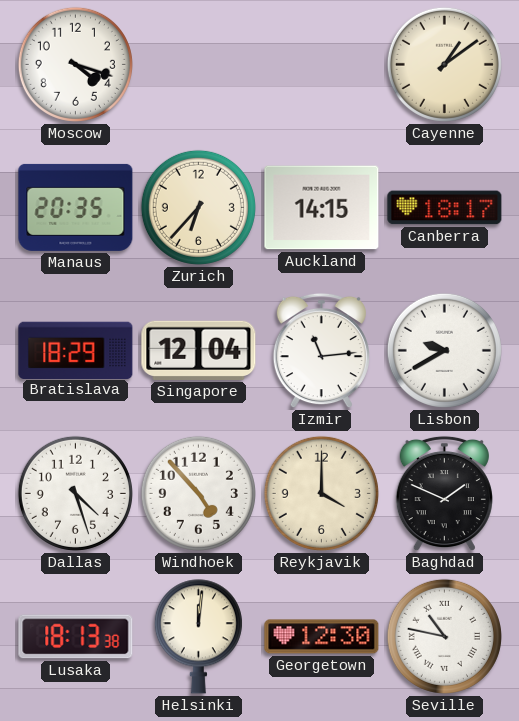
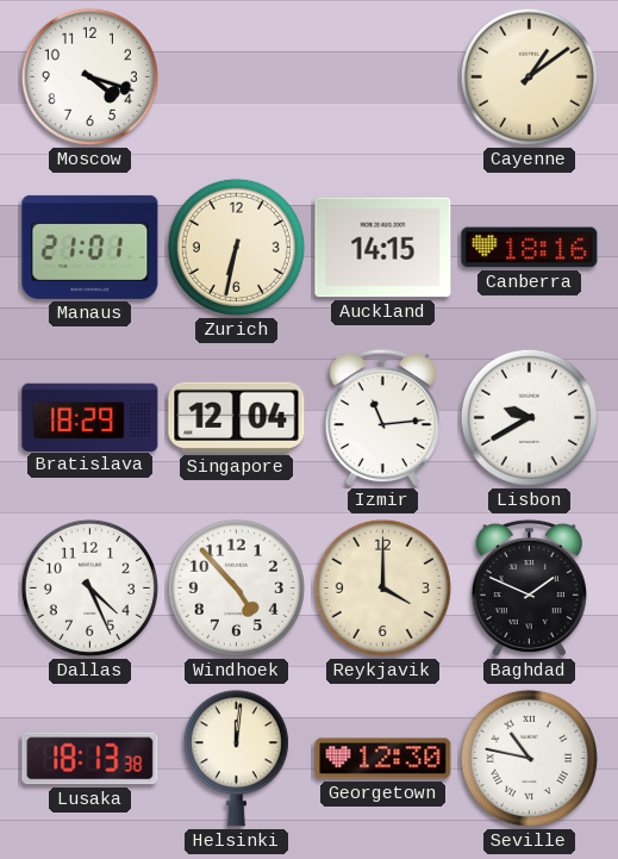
Manaus: 20:35 -> 21:01
Zurich: 6:37 -> 6:32
Canberra: 18:17 -> 18:16
Dallas: 4:27 -> 4:26
